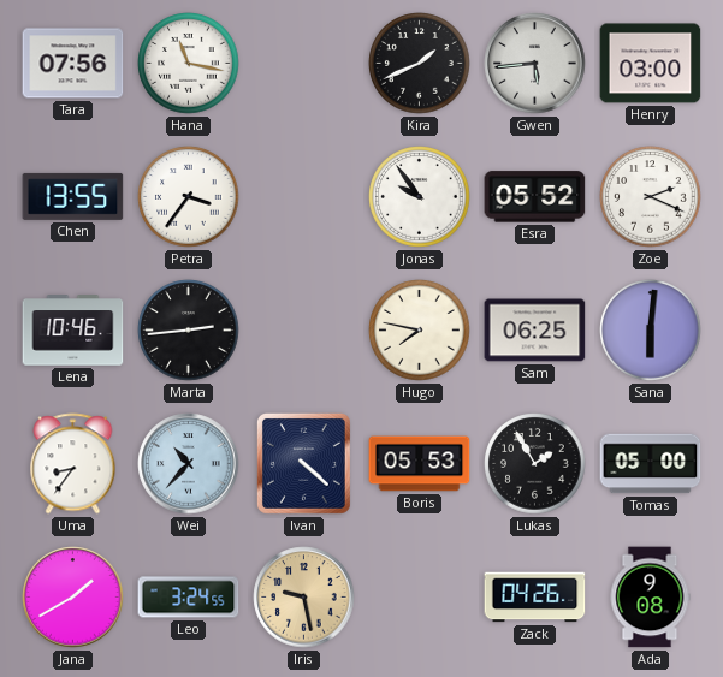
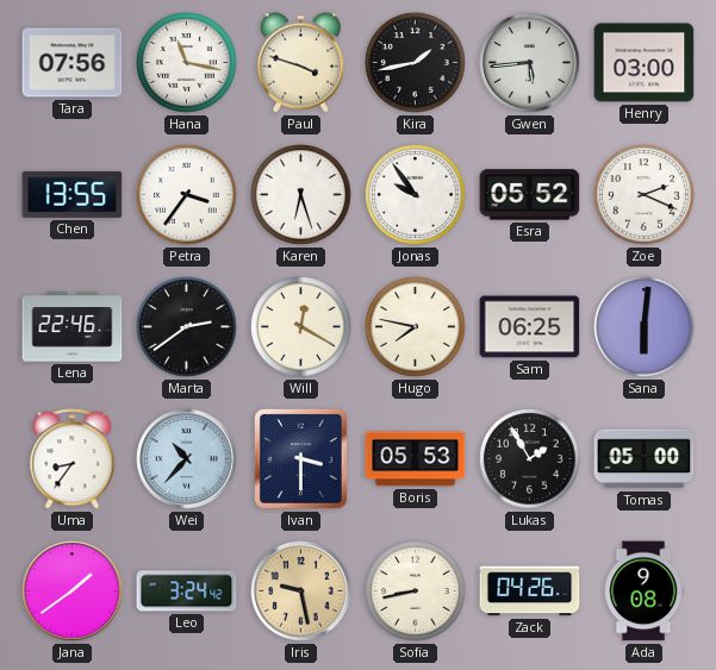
Paul: none -> 3:48
Kira: 1:41 -> 1:43
Karen: none -> 6:27
Lena: 10:46 -> 22:46
Marta: 2:44 -> 2:39
Will: none -> 12:20
Ivan: 4:22 -> 3:30
Jana: 1:40 -> 1:39
Leo: 3:24:55 -> 3:24:42
Sofia: none -> 8:43
